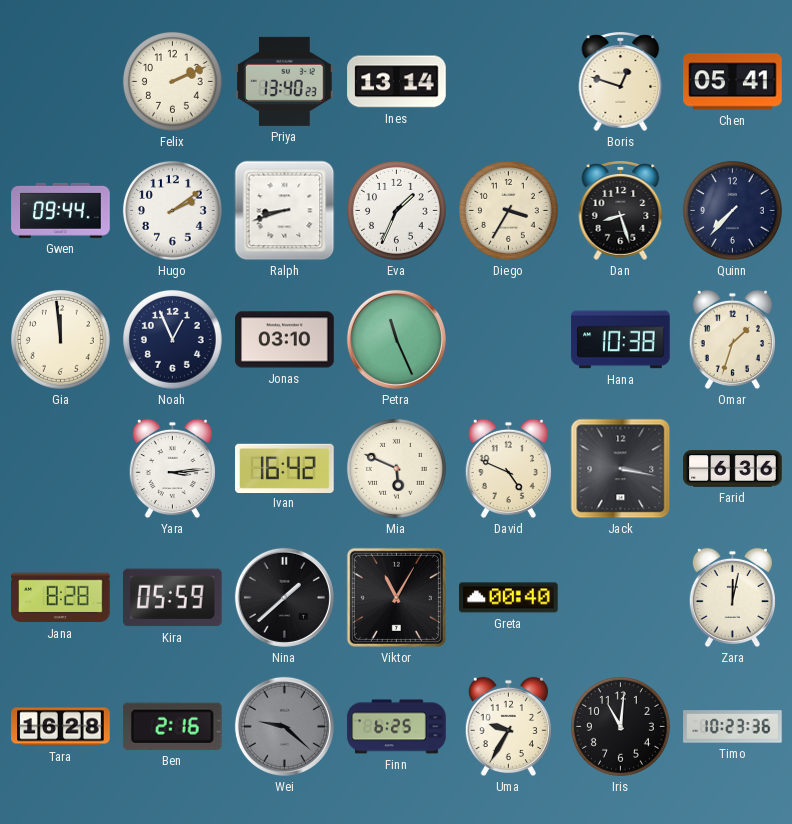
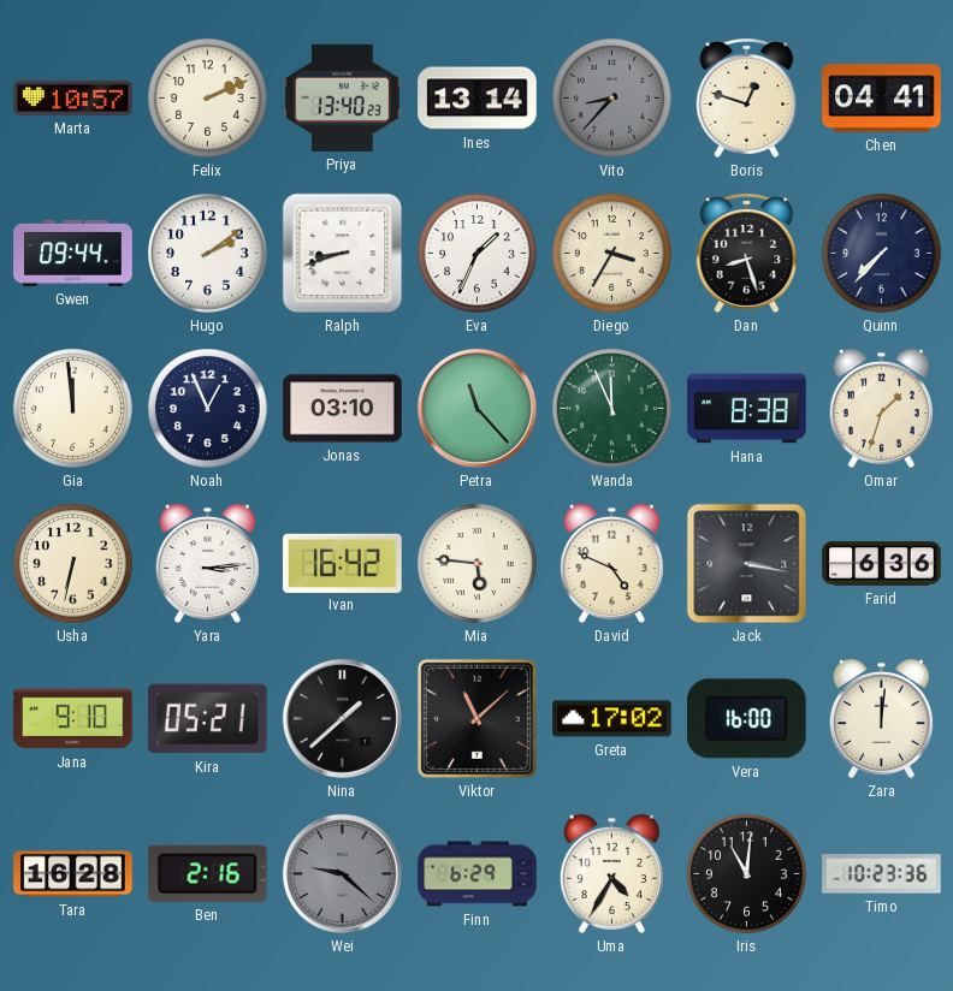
Marta: none -> 10:57
Vito: none -> 8:37
Chen: 05:41 -> 04:41
Petra: 11:26 -> 11:23
Wanda: none -> 11:56
Hana: 10:38 -> 8:38
Usha: none -> 6:32
Mia: 5:49 -> 5:46
Jana: 8:28 -> 9:10
Kira: 05:59 -> 05:21
Viktor: 11:05 -> 11:08
Greta: 00:40 -> 17:02
Vera: none -> 16:00
Zara: 12:02 -> 12:01
Finn: 6:25 -> 6:29
Uma: 9:35 -> 4:35
